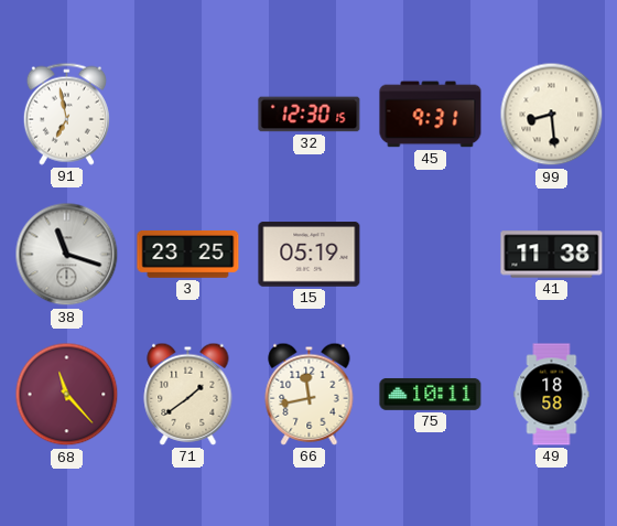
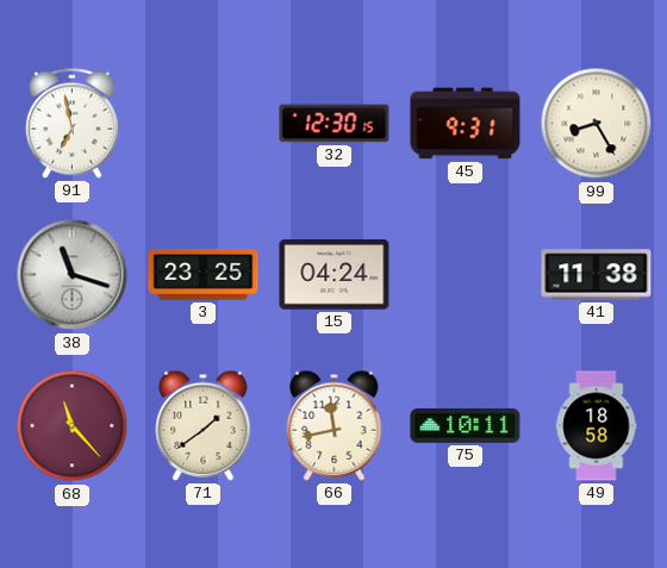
99: 8:29 -> 8:25
15: 05:19 -> 04:24
